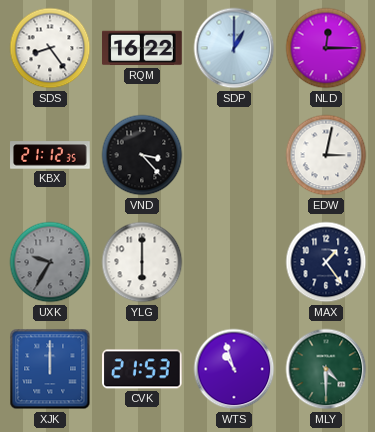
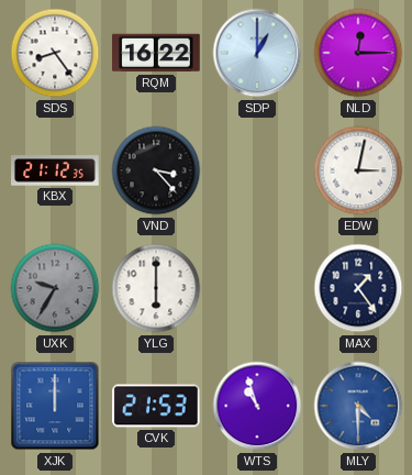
MLY dial: green -> blue
